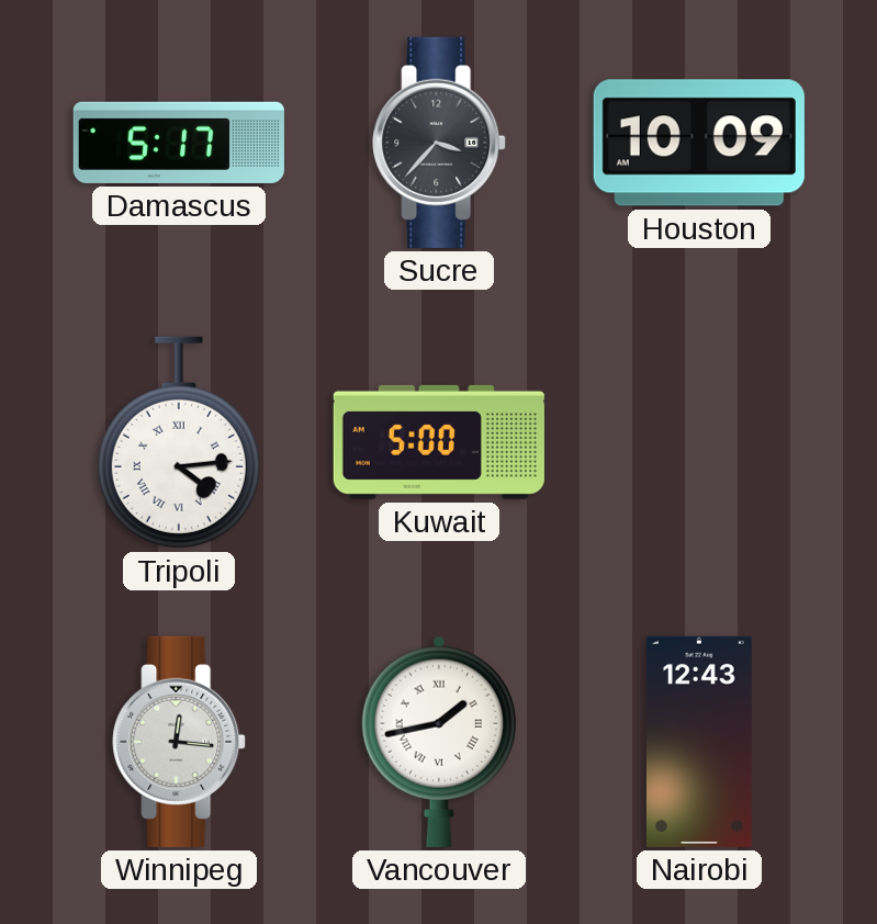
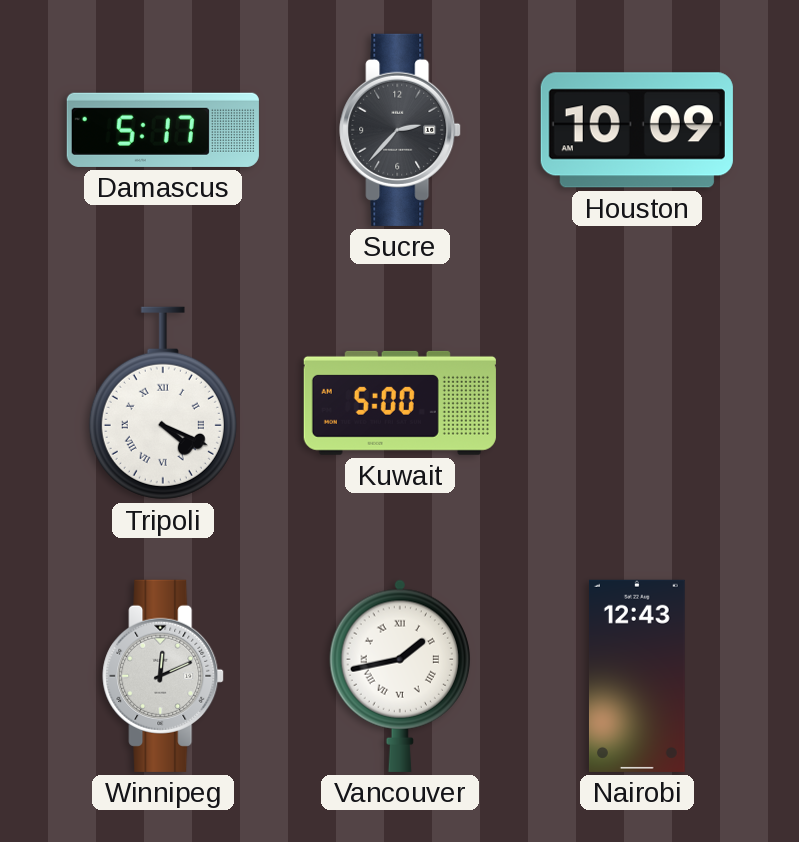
Sucre: 3:37 -> 2:37
Tripoli: 4:14 -> 4:19
Winnipeg: 12:16 -> 12:11
